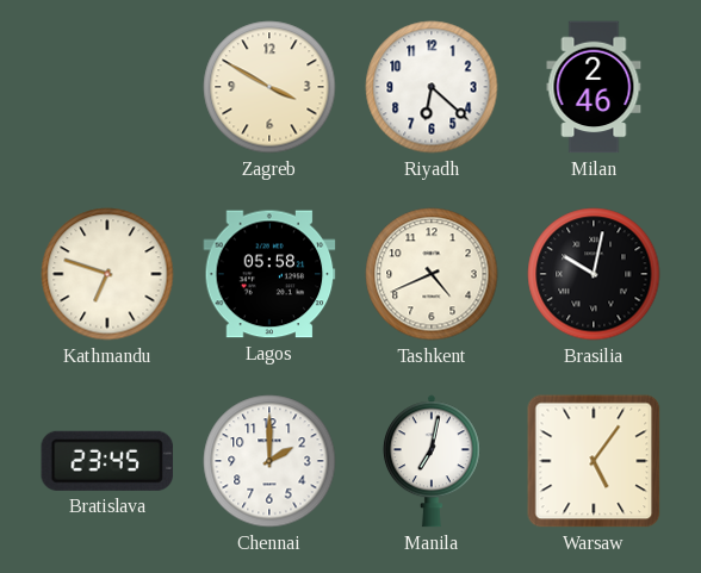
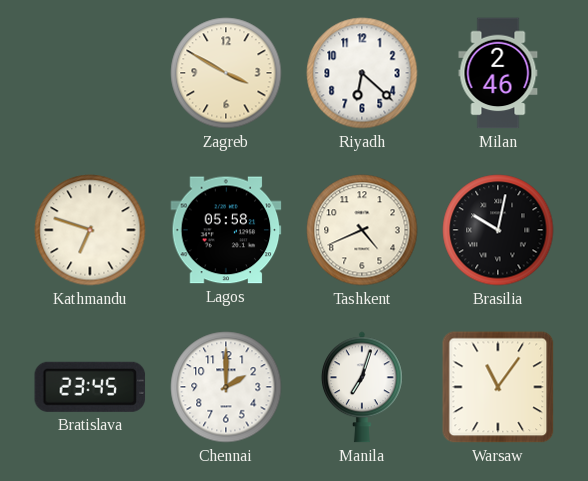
Manila: 7:02 -> 7:03
Warsaw: 5:06 -> 11:06
